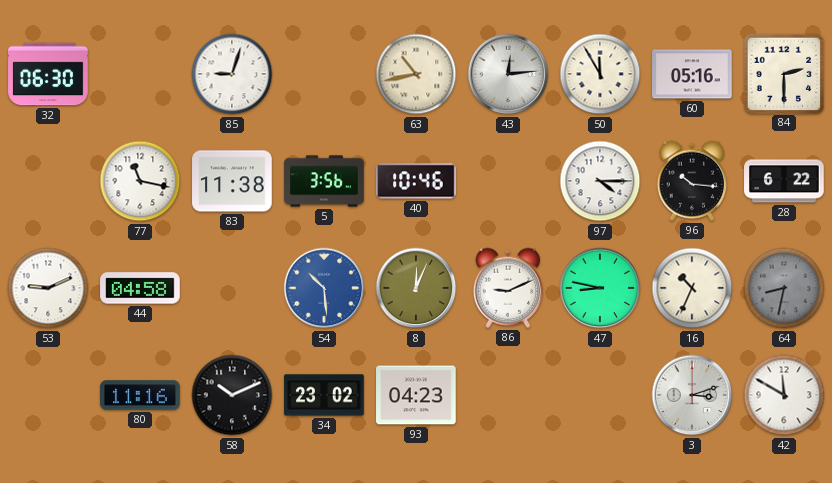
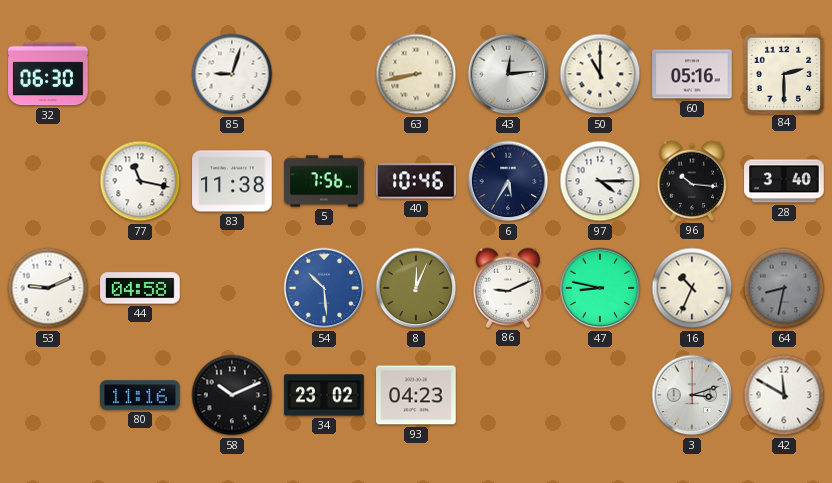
63: 10:43 -> 8:43
50: 11:55 -> 11:00
5: 3:56 -> 7:56
6: none -> 5:35
28: 6:22 -> 3:40
